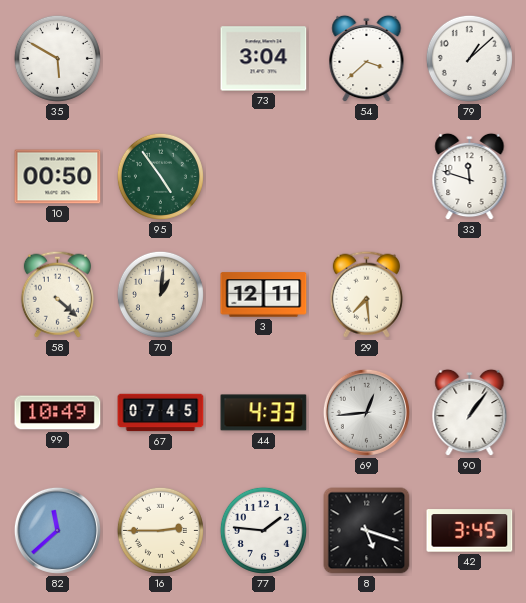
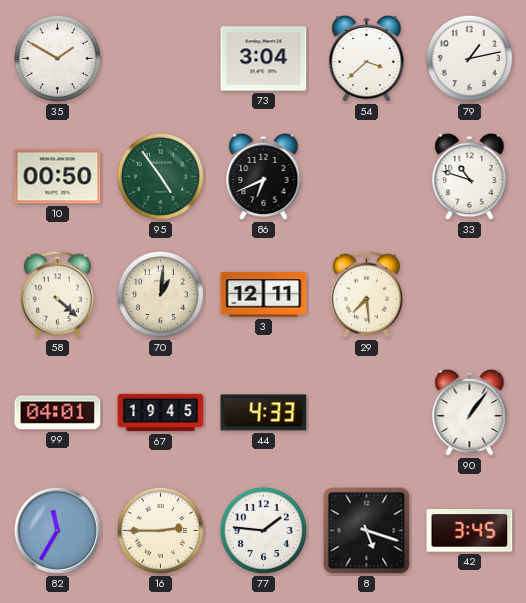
35: 5:50 -> 1:50
79: 1:08 -> 1:13
86: none -> 6:41
33: 11:48 -> 10:48
99: 10:49 -> 04:01
67: 07:45 -> 19:45
69: 12:44 -> none
82: 11:38 -> 11:35
